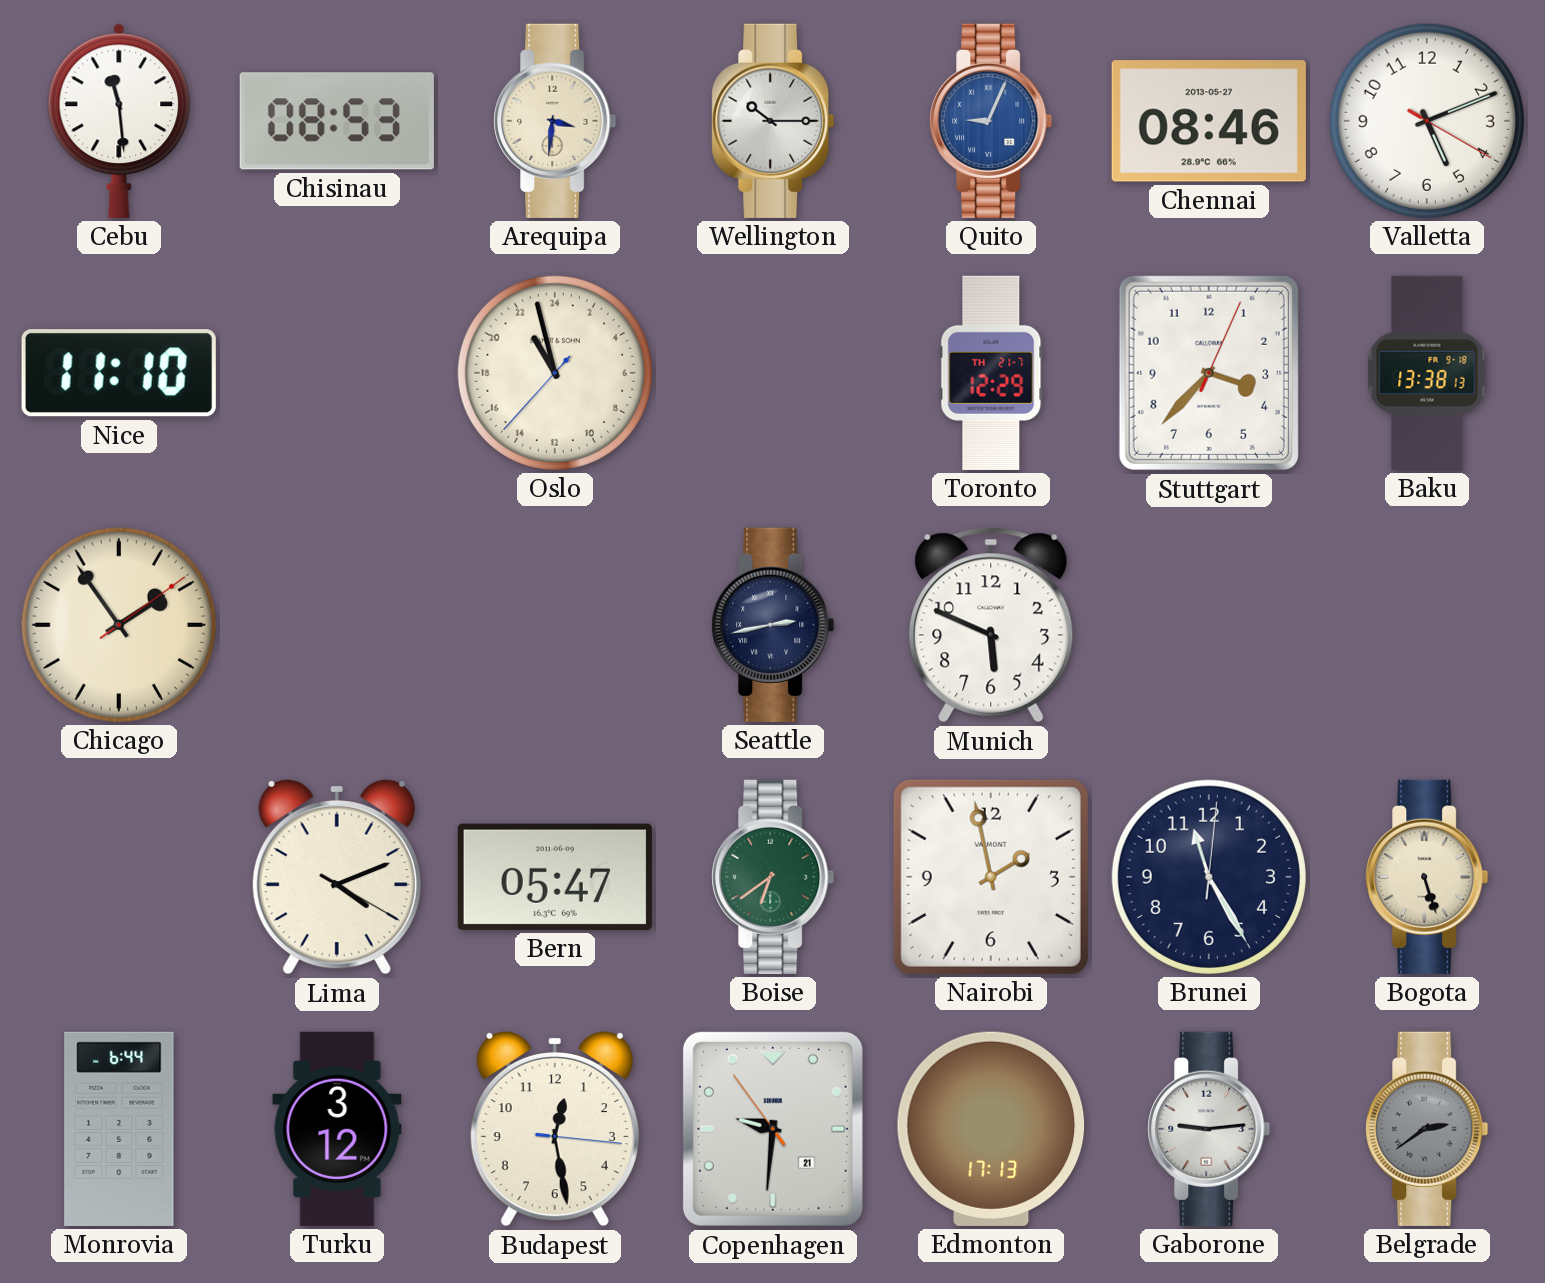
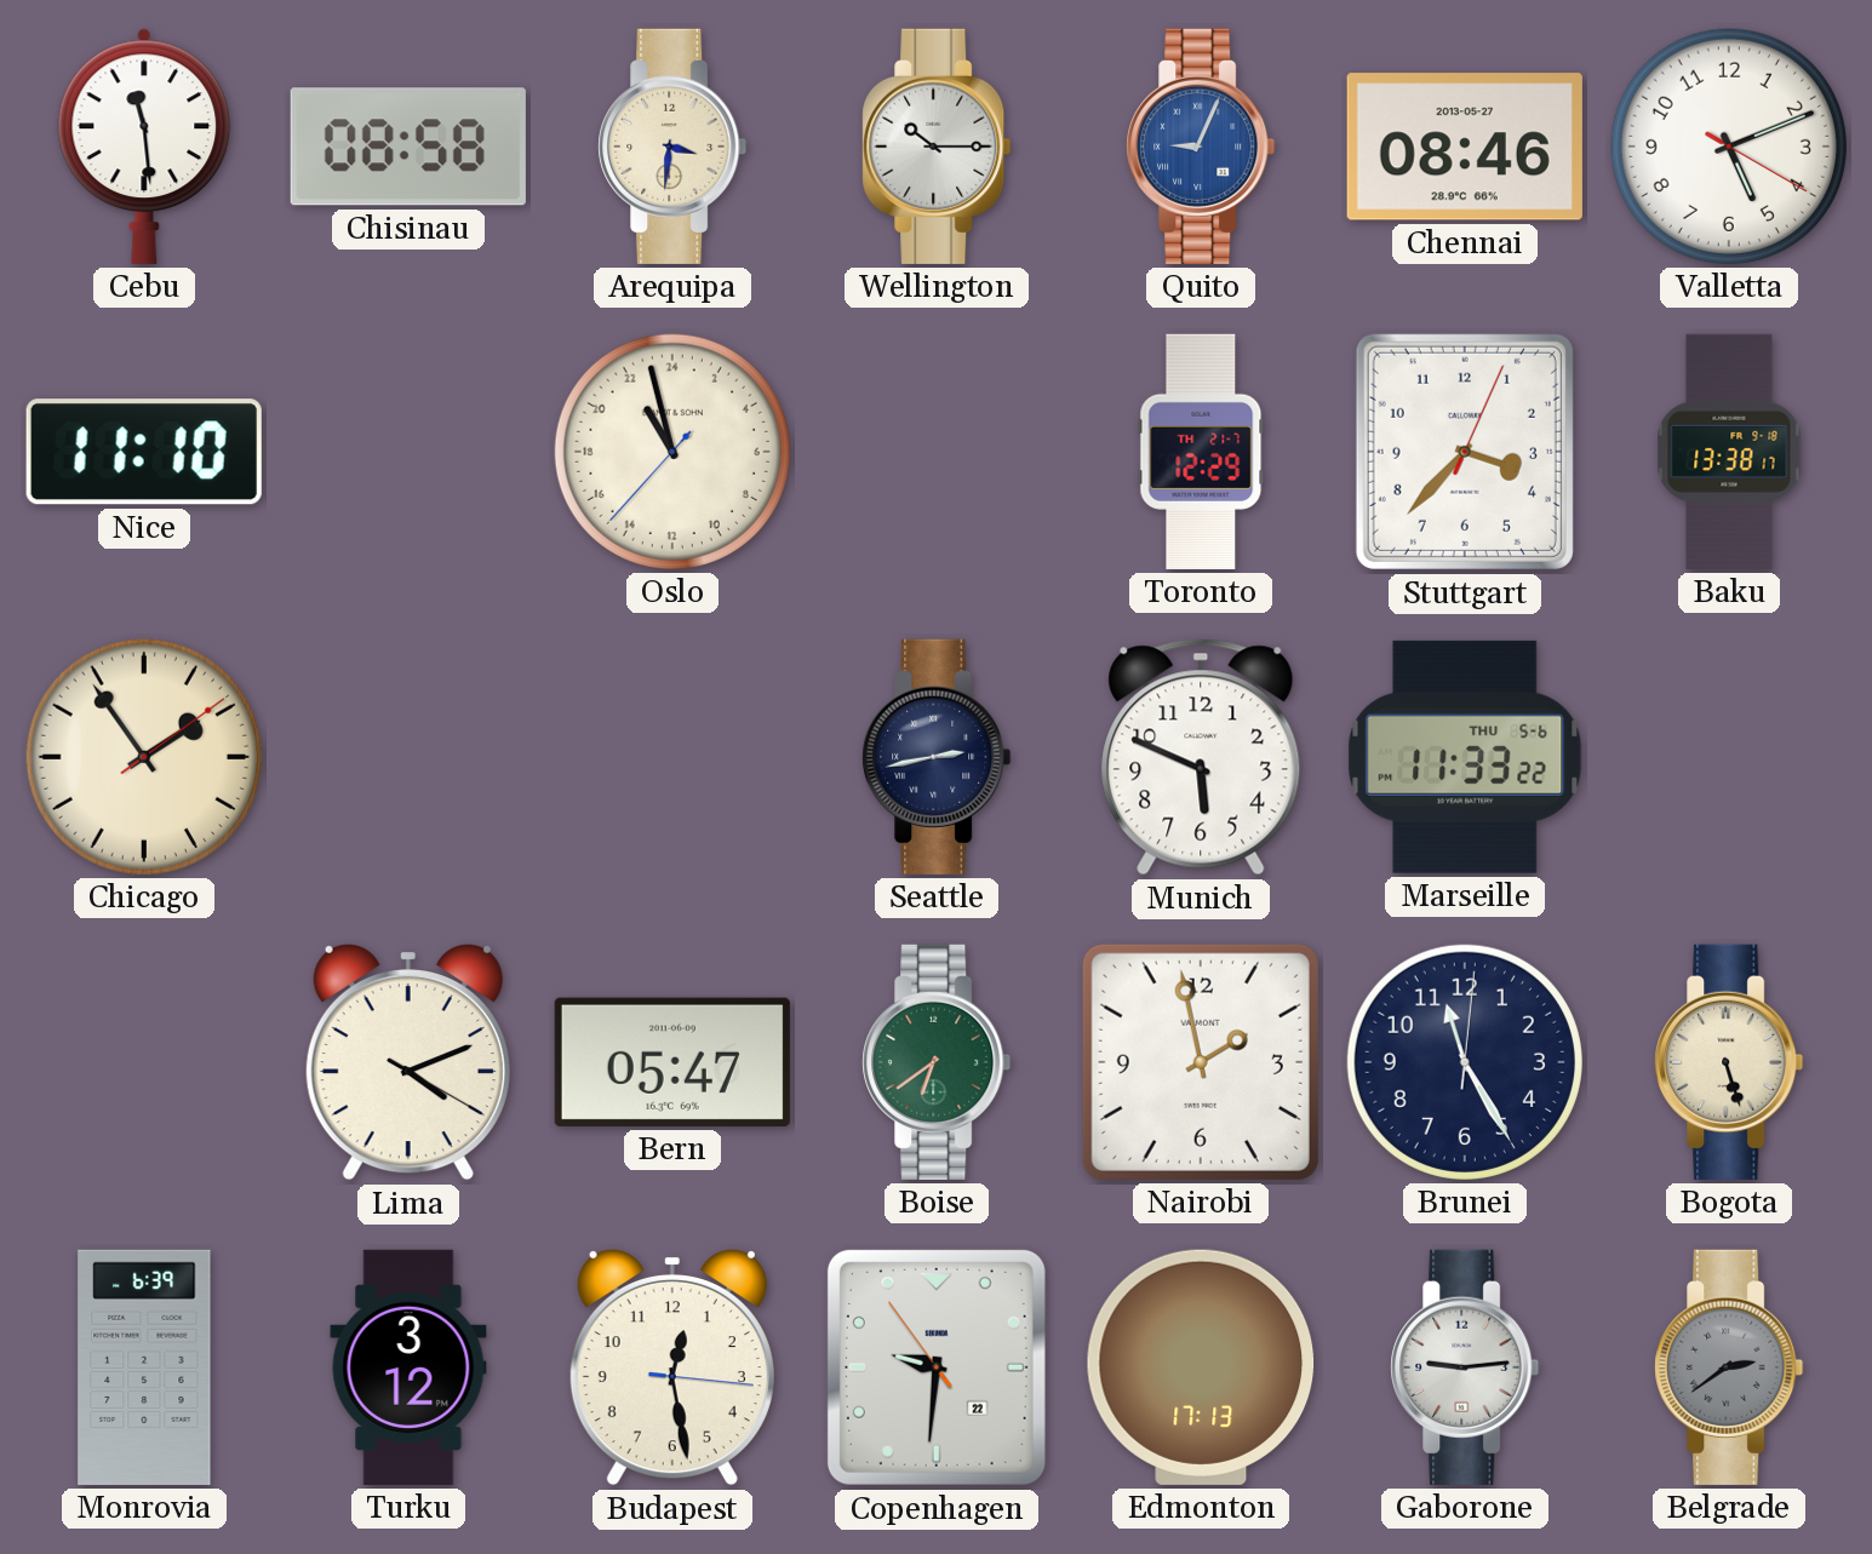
Chisinau: 08:53 -> 08:58
Baku: 13:38:13 -> 13:38:17
Marseille: none -> 11:33
Monrovia: 6:44 -> 6:39
Copenhagen date: 21 -> 22
